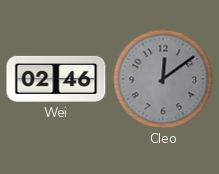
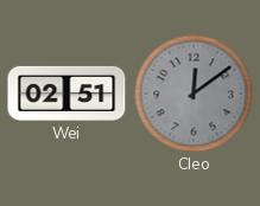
Wei: 02:46 -> 02:51
